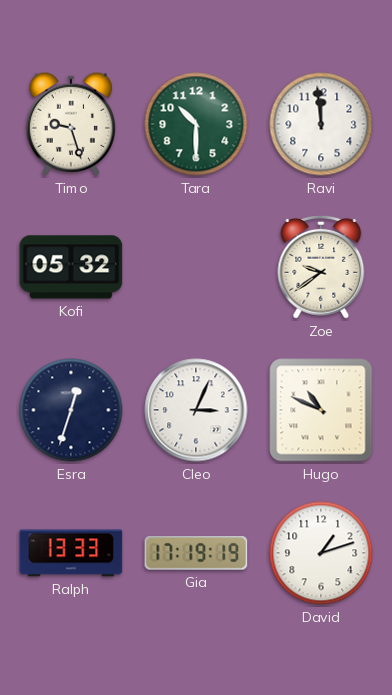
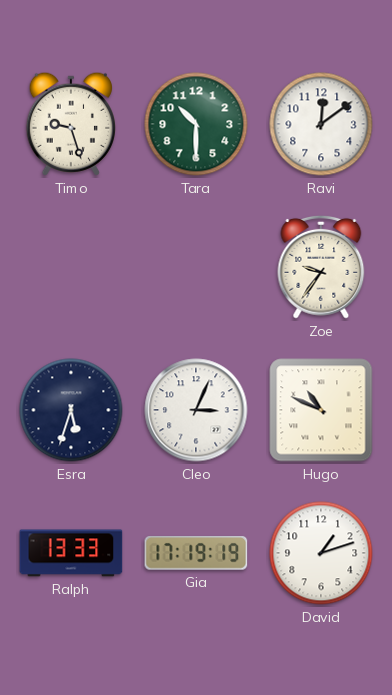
Ravi: 11:59 -> 12:09
Kofi: 05:32 -> none
Zoe: 9:39 -> 9:36
Esra: 12:33 -> 5:33
